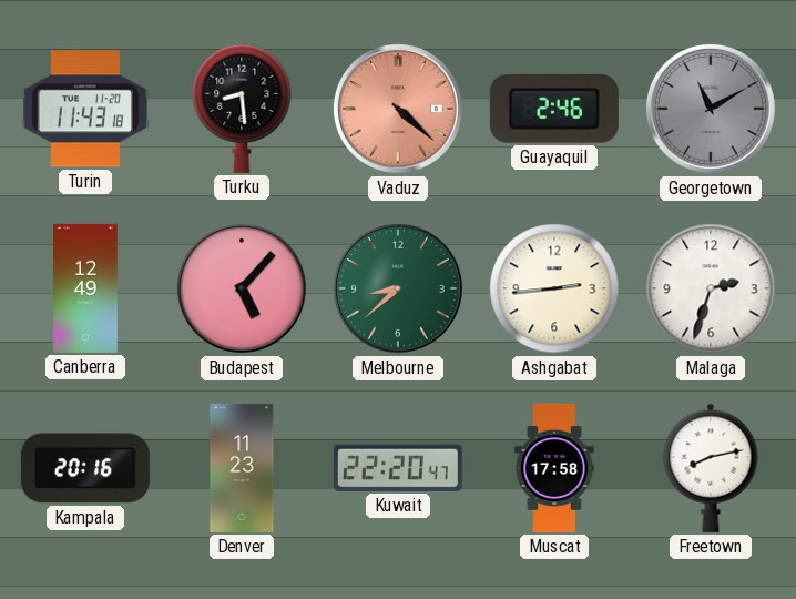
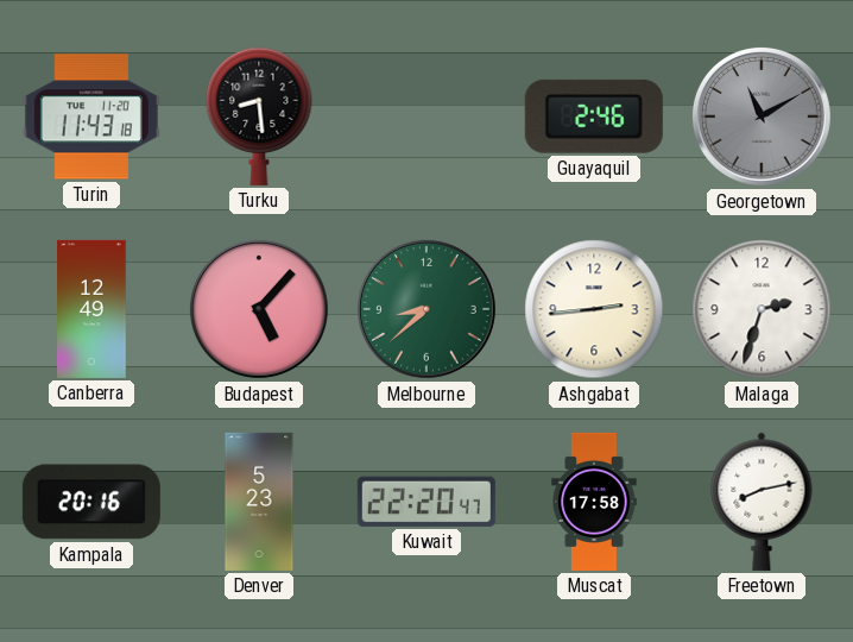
Vaduz: 4:22 -> none
Denver: 11:23 -> 5:23
